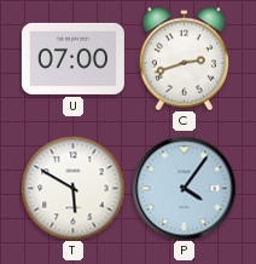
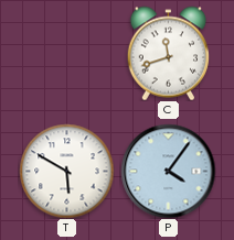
U: 07:00 -> none
C: 2:42 -> 11:42
